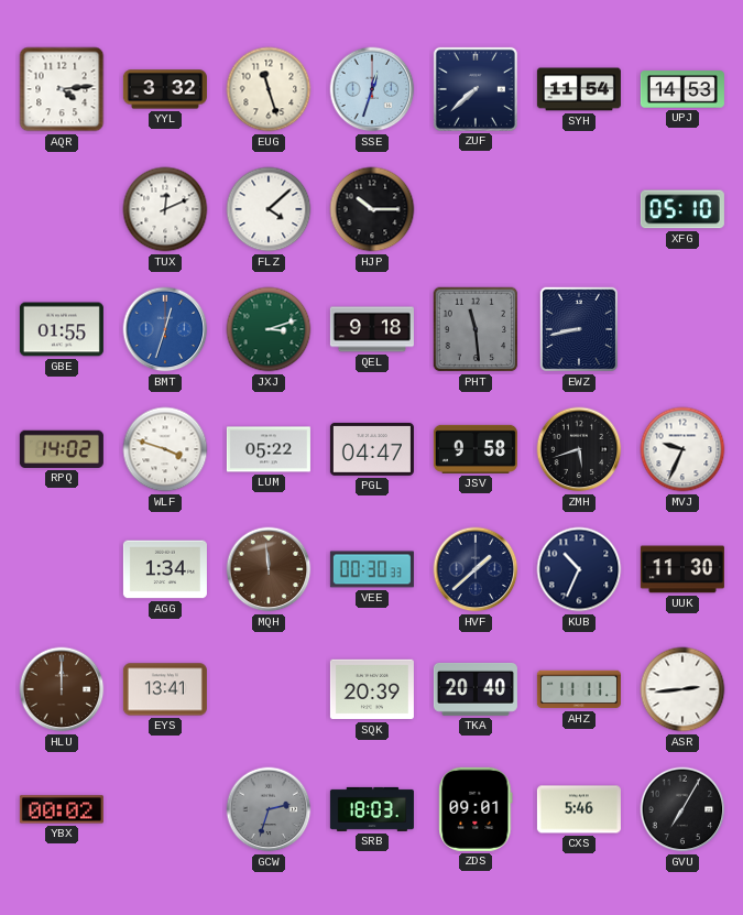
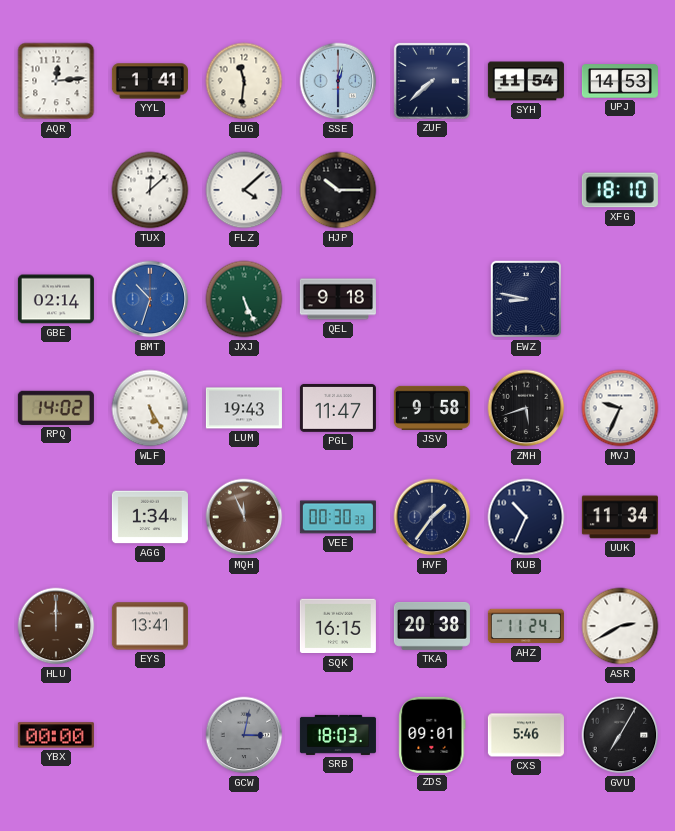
AQR: 4:14 -> 12:14
YYL: 3:32 -> 1:41
EUG: 11:27 -> 11:31
SSE: 12:33 -> 12:30
TUX: 12:11 -> 12:08
XFG: 05:10 -> 18:10
GBE: 01:55 -> 02:14
BMT: 12:33 -> 10:33
JXJ: 3:12 -> 5:26
PHT: 11:29 -> none
EWZ: 8:43 -> 8:47
WLF: 3:48 -> 5:25
LUM: 05:22 -> 19:43
PGL: 04:47 -> 11:47
MQH: 11:59 -> 11:56
HVF: 1:38 -> 1:36
UUK: 11:30 -> 11:34
SQK: 20:39 -> 16:15
TKA: 20:40 -> 20:38
AHZ: 11:11 -> 11:24
ASR: 2:44 -> 2:40
YBX: 00:02 -> 00:00
GCW: 2:33 -> 3:02
